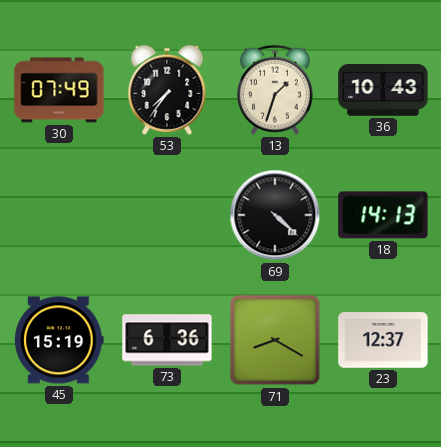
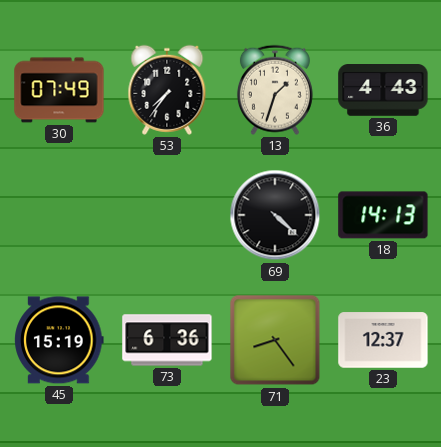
36: 10:43 -> 4:43
71: 8:20 -> 8:24
